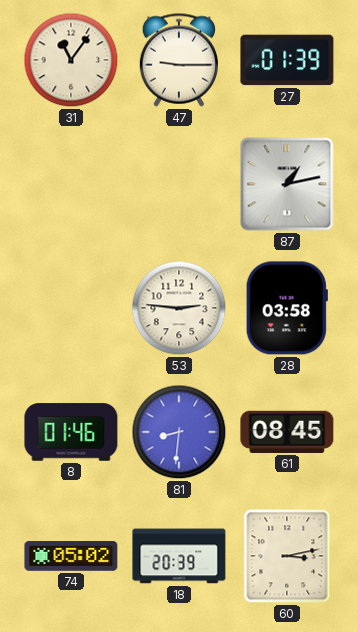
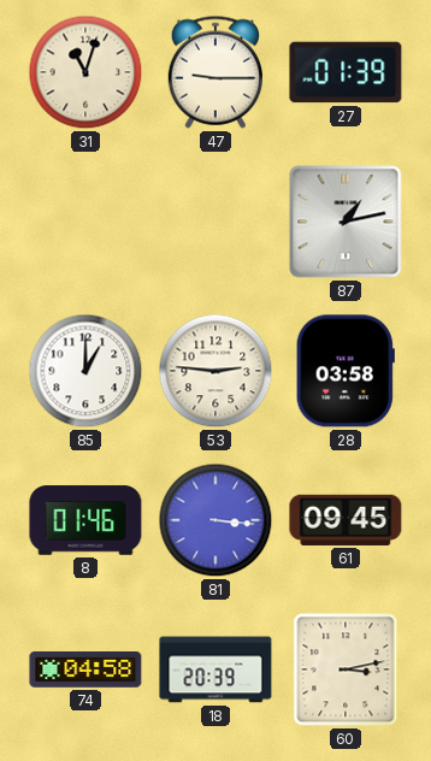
31: 11:06 -> 11:03
85: none -> 1:00
81: 8:31 -> 3:16
61: 08:45 -> 09:45
74: 05:02 -> 04:58
